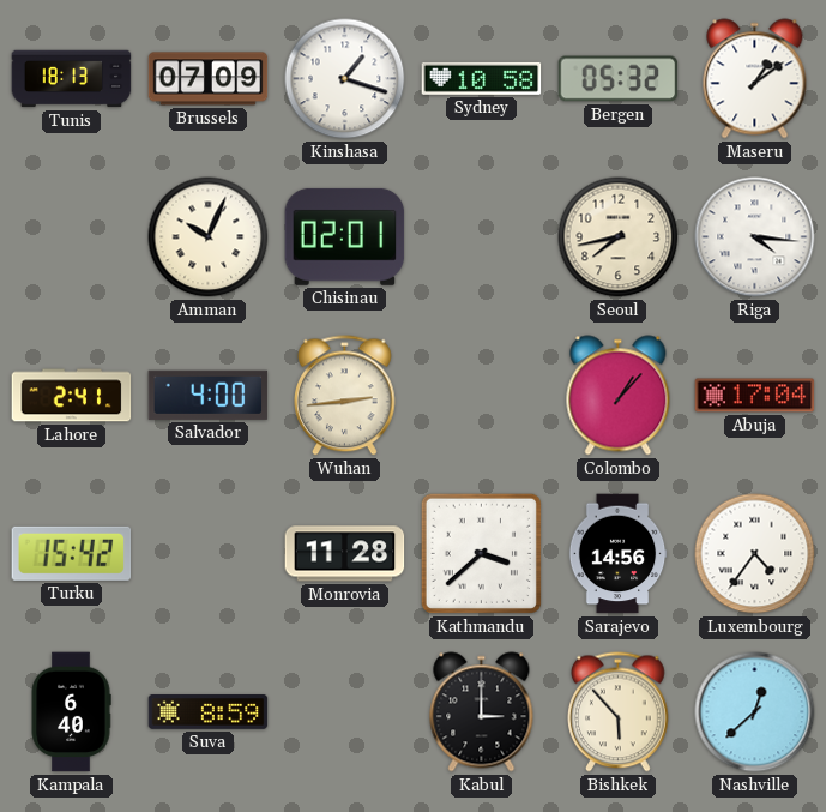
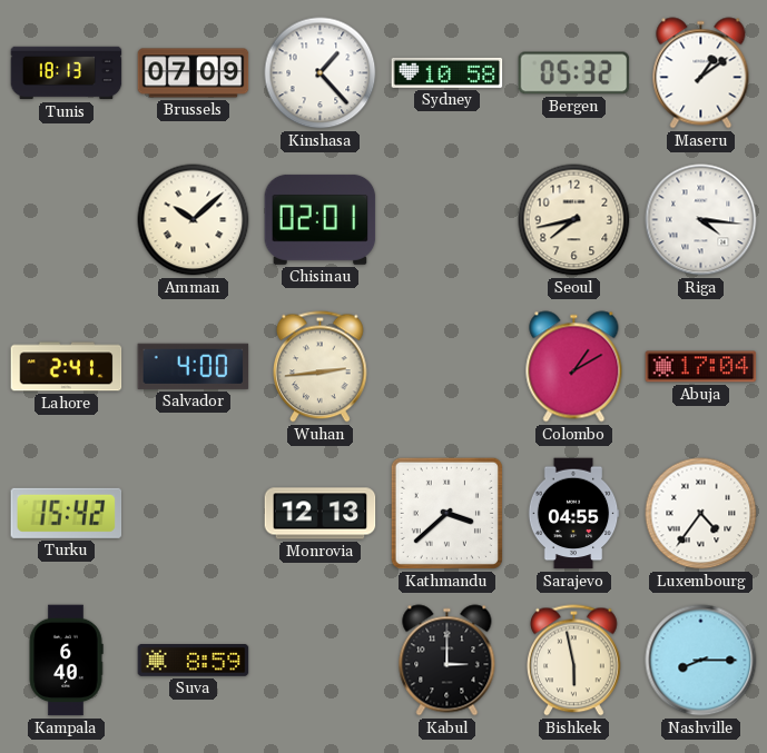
Kinshasa: 1:18 -> 1:23
Amman: 10:04 -> 10:08
Colombo: 1:07 -> 1:10
Monrovia: 11:28 -> 12:13
Sarajevo: 14:56 -> 04:55
Bishkek: 5:53 -> 5:58
Nashville: 12:38 -> 8:15
